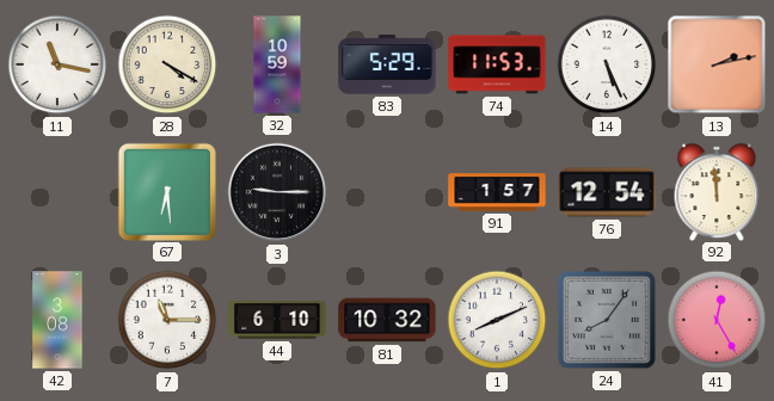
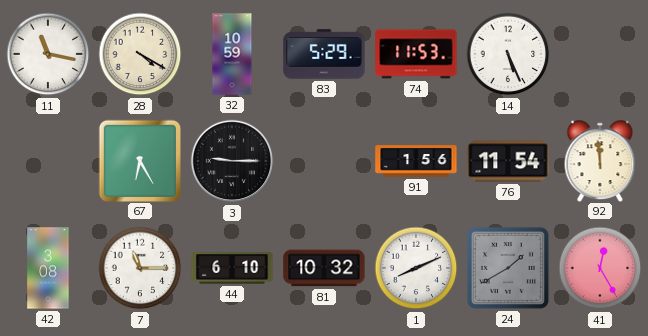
13: 2:13 -> none
67: 6:29 -> 6:25
91: 1:57 -> 1:56
76: 12:54 -> 11:54
24: 8:06 -> 1:40
